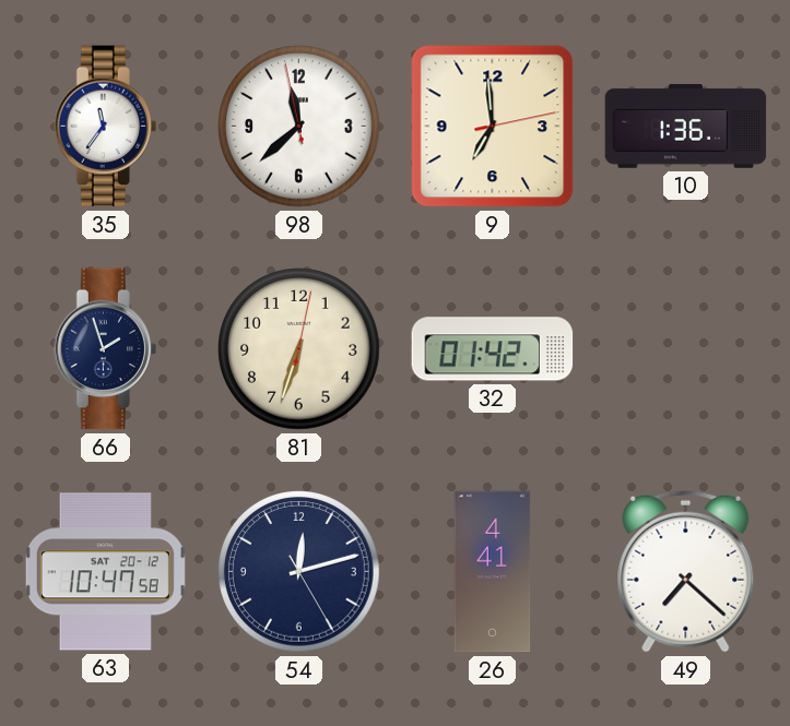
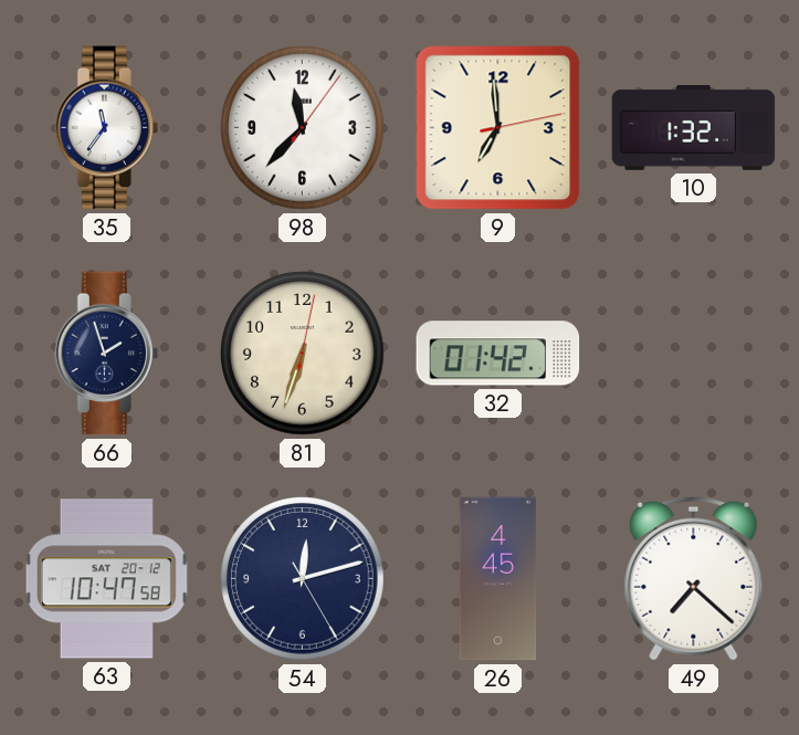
98: 11:37:58 -> 11:37:06
10: 1:36 -> 1:32
26: 4:41 -> 4:45
